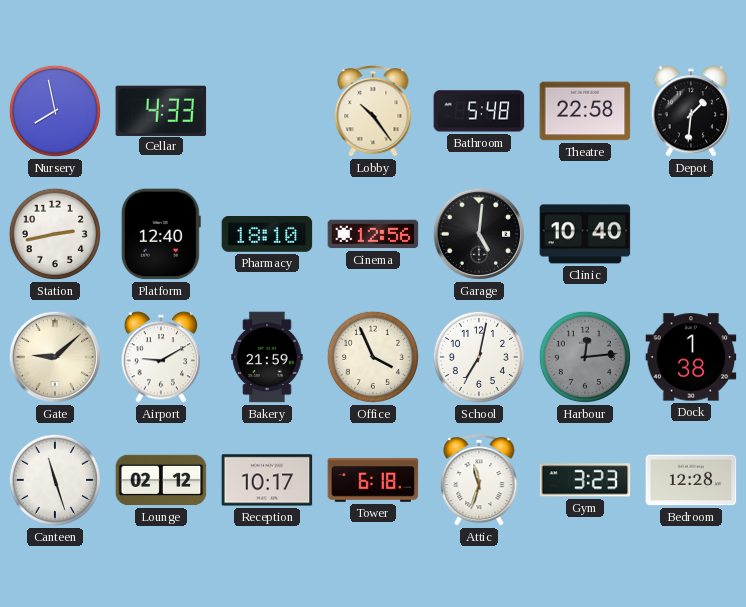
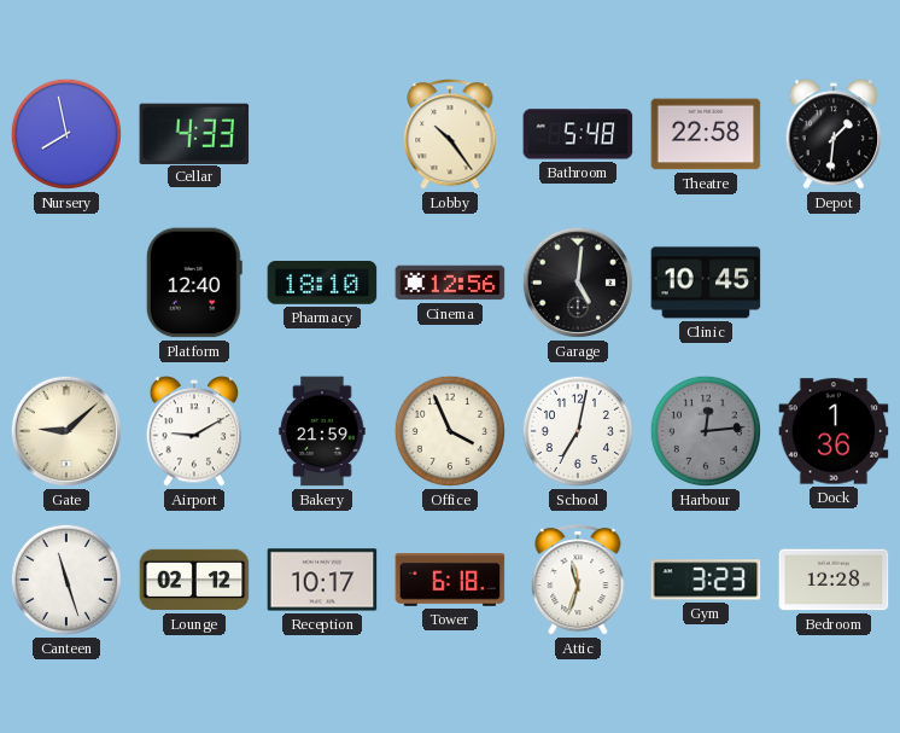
Station: 2:43 -> none
Clinic: 10:40 -> 10:45
Dock: 1:38 -> 1:36
